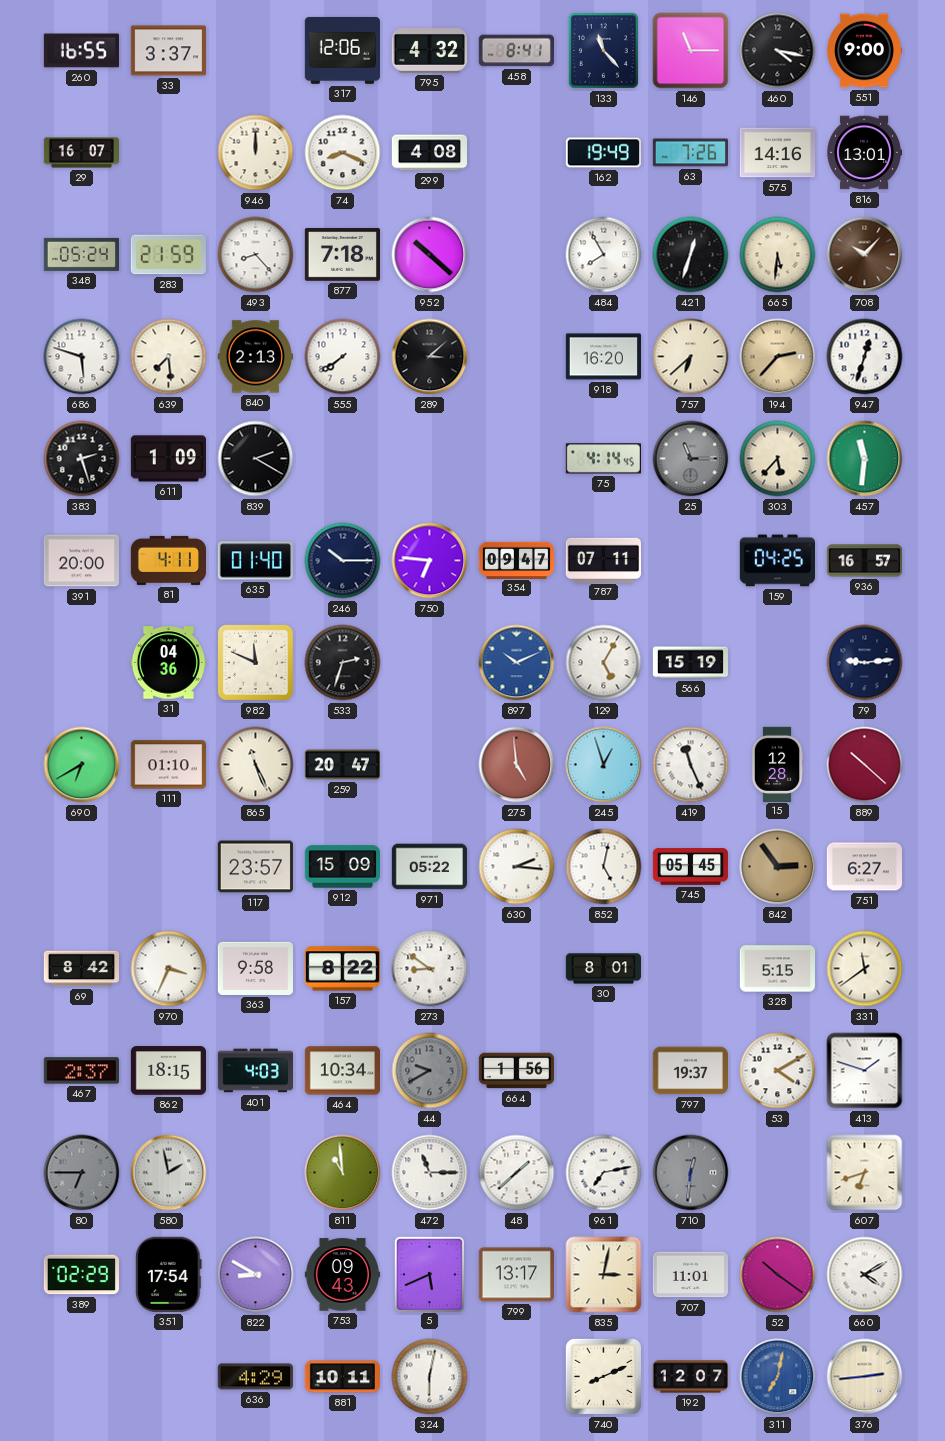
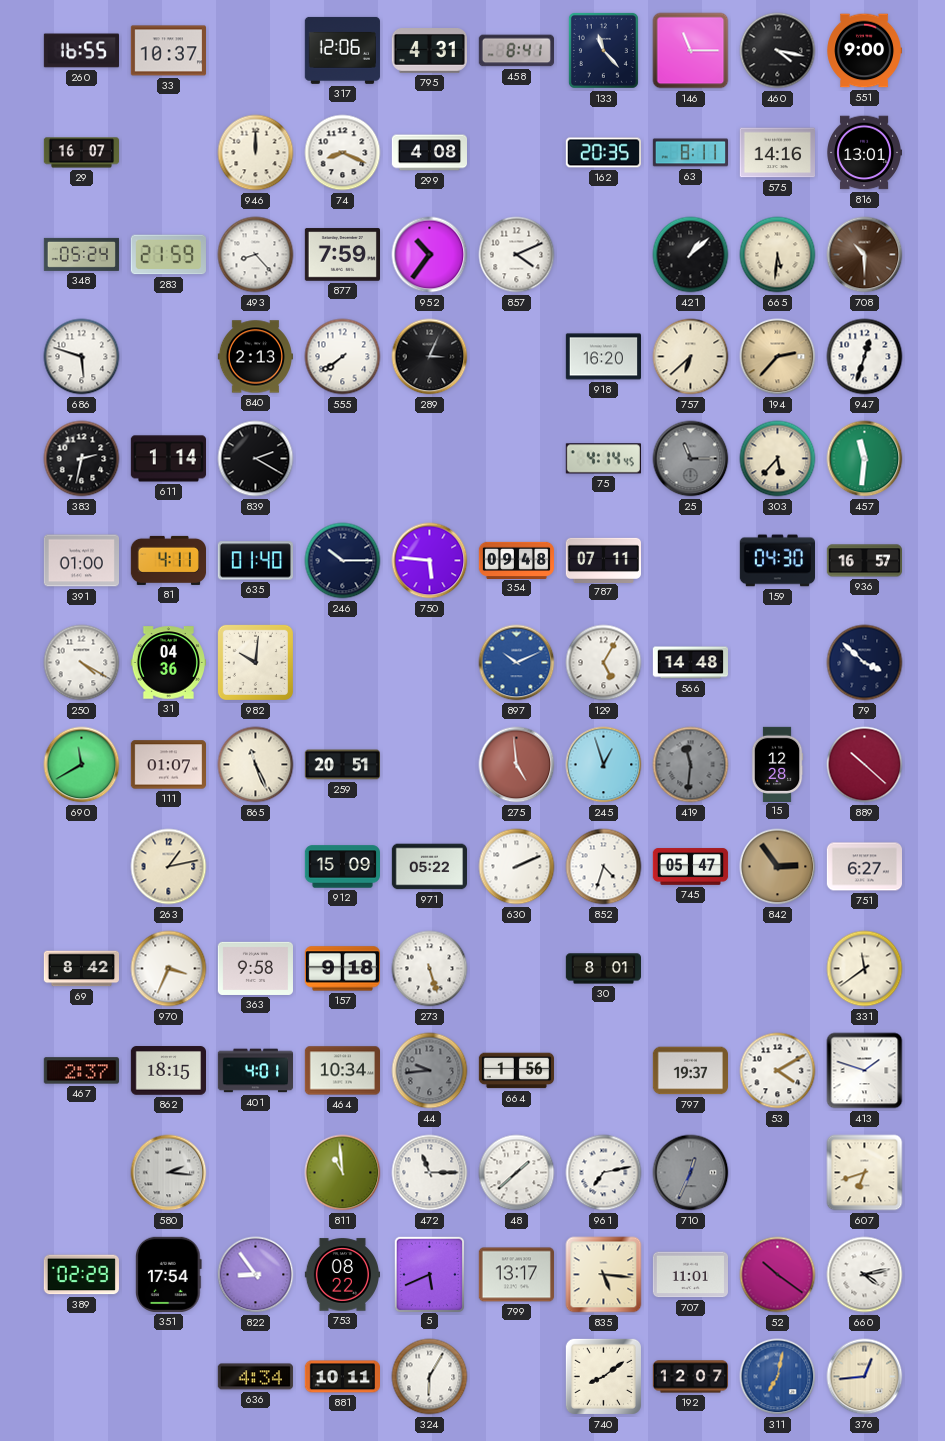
33: 3:37 -> 10:37
795: 4:32 -> 4:31
162: 19:49 -> 20:35
63: 7:26 -> 8:11
877: 7:18 -> 7:59
952: 10:22 -> 10:36
857: none -> 4:11
484: 7:55 -> none
421: 12:33 -> 1:08
708: 10:07 -> 10:30
639: 7:29 -> none
289: 3:08 -> 3:04
383: 2:27 -> 2:32
611: 1:09 -> 1:14
391: 20:00 -> 01:00
750: 6:46 -> 5:46
354: 09:47 -> 09:48
159: 04:25 -> 04:30
250: none -> 4:20
982: 11:49 -> 10:01
533: 2:33 -> none
566: 15:19 -> 14:48
79: 9:14 -> 3:52
690: 6:40 -> 11:40
111: 01:10 -> 01:07
259: 20:47 -> 20:51
419: 11:26 -> 11:31
419 dial: white -> grey
263: none -> 1:13
117: 23:57 -> none
630: 2:16 -> 2:11
852: 5:02 -> 4:33
745: 05:45 -> 05:47
157: 8:22 -> 9:18
273: 8:51 -> 5:27
328: 5:15 -> none
401: 4:03 -> 4:01
44: 9:40 -> 9:44
80: 6:45 -> none
580: 1:58 -> 2:16
710: 12:31 -> 12:34
822: 8:50 -> 8:54
753: 09:43 -> 08:22
835: 3:02 -> 5:16
660: 4:10 -> 4:13
636: 4:29 -> 4:34
324: 6:02 -> 6:05
740: 8:11 -> 8:09
376: 2:44 -> 12:44
